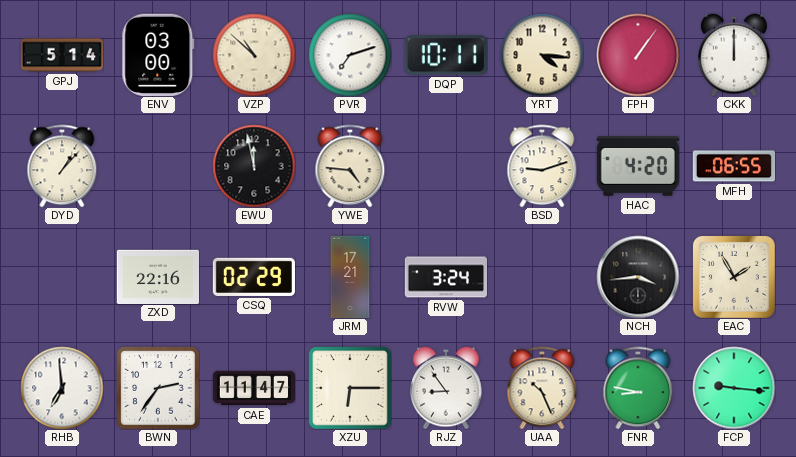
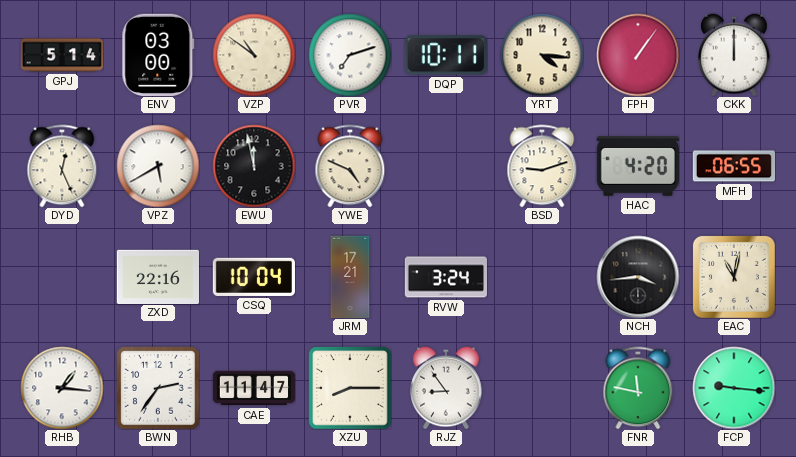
VZP: 10:52 -> 10:51
DYD: 1:07 -> 12:26
VPZ: none -> 5:40
YWE: 4:46 -> 4:49
CSQ: 02:29 -> 10:04
EAC: 1:55 -> 11:02
RHB: 6:59 -> 1:16
XZU: 6:15 -> 8:15
UAA: 10:26 -> none
FNR: 8:47 -> 11:47
